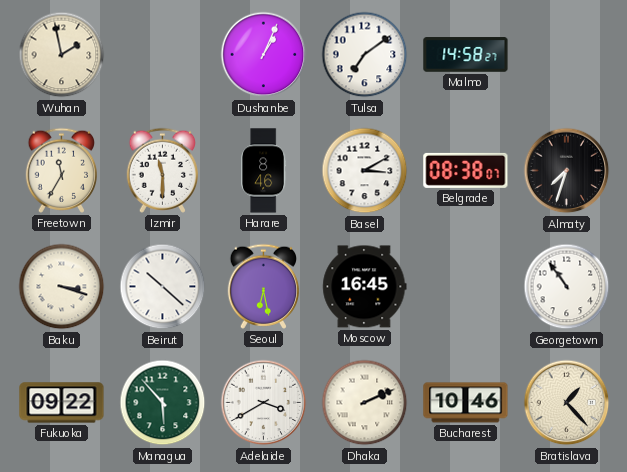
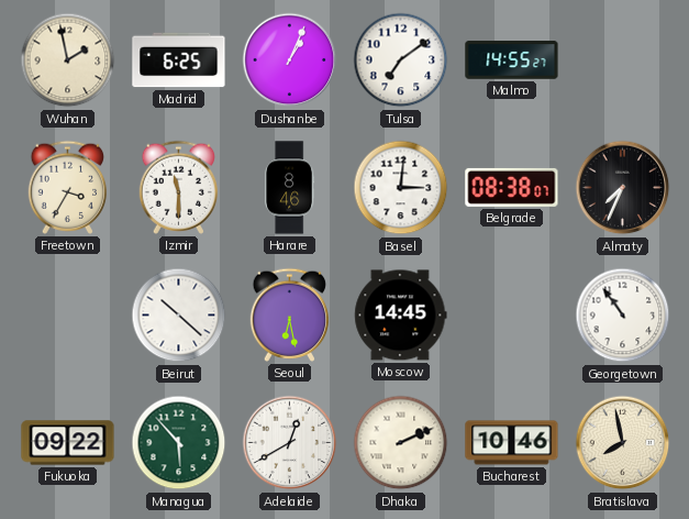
Madrid: none -> 6:25
Malmo: 14:58 -> 14:55
Freetown: 11:35 -> 3:35
Basel: 3:10 -> 3:01
Almaty: 7:33 -> 7:34
Baku: 3:18 -> none
Moscow: 16:45 -> 14:45
Adelaide: 3:40 -> 12:40
Bratislava: 1:23 -> 7:58
